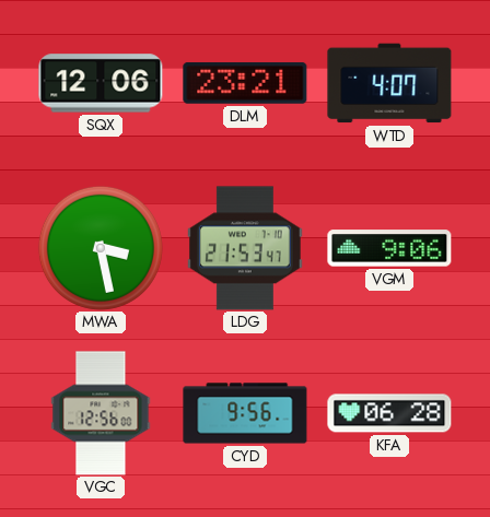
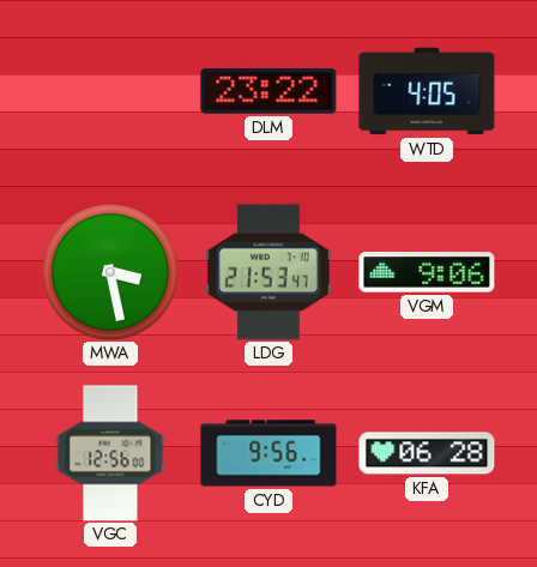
SQX: 12:06 -> none
DLM: 23:21 -> 23:22
WTD: 4:07 -> 4:05
